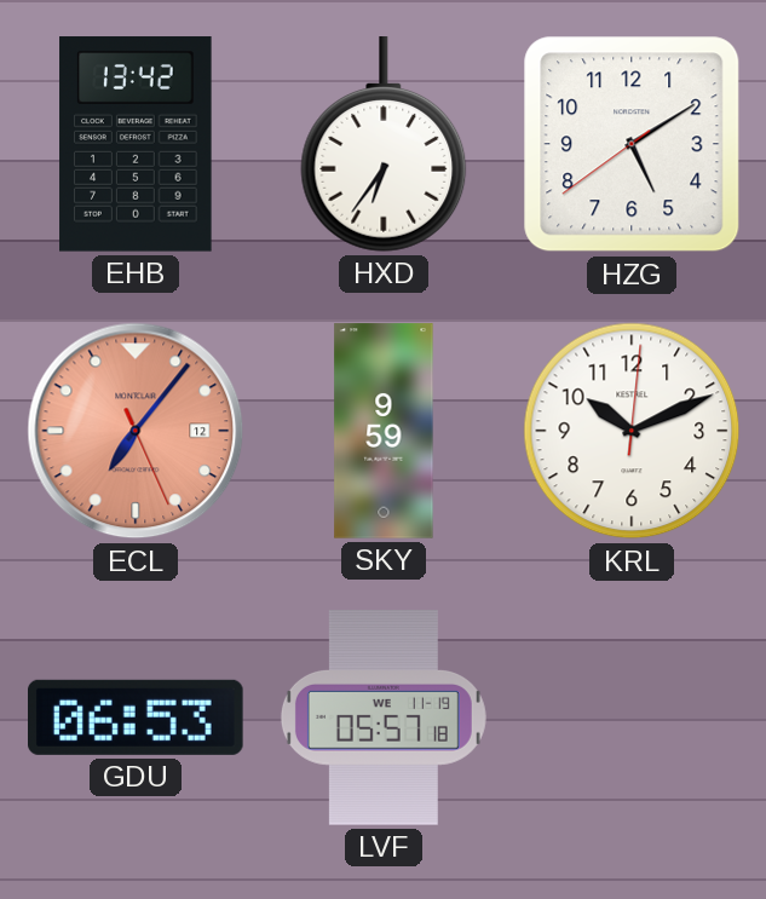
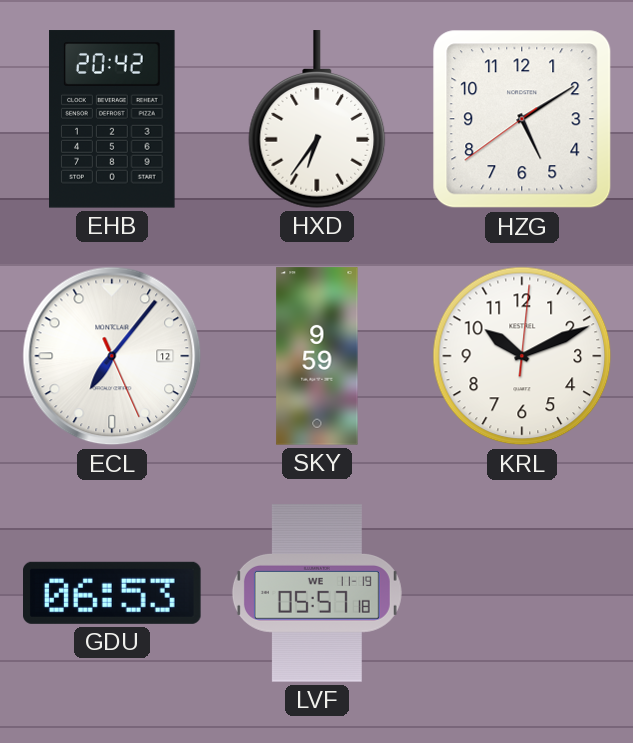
EHB: 13:42 -> 20:42
ECL dial: salmon -> white
